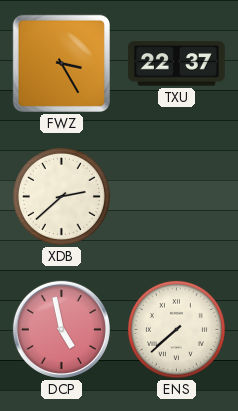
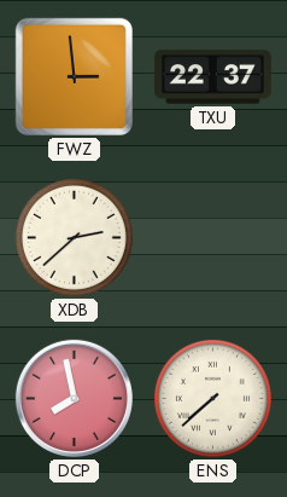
FWZ: 3:25 -> 2:59
DCP: 4:58 -> 7:58
